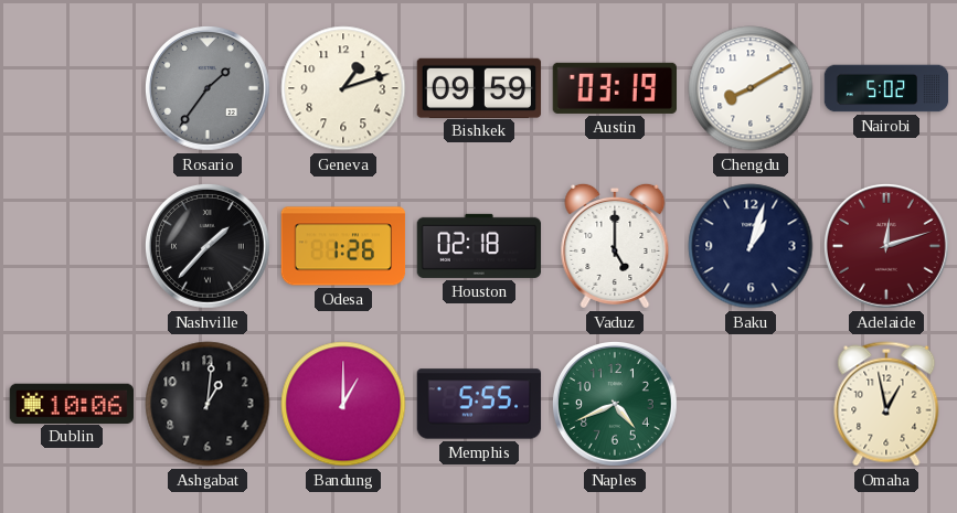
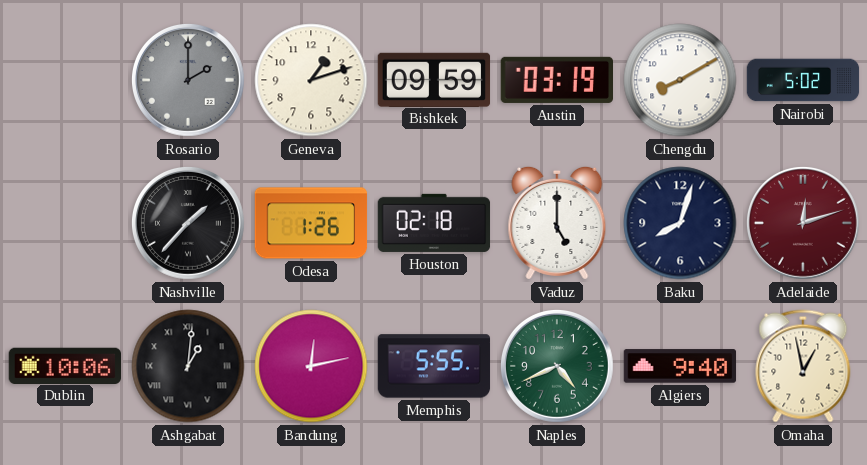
Rosario: 1:36 -> 2:00
Baku: 1:03 -> 8:03
Ashgabat numerals: Arabic -> Roman
Bandung: 1:00 -> 12:13
Algiers: none -> 9:40
